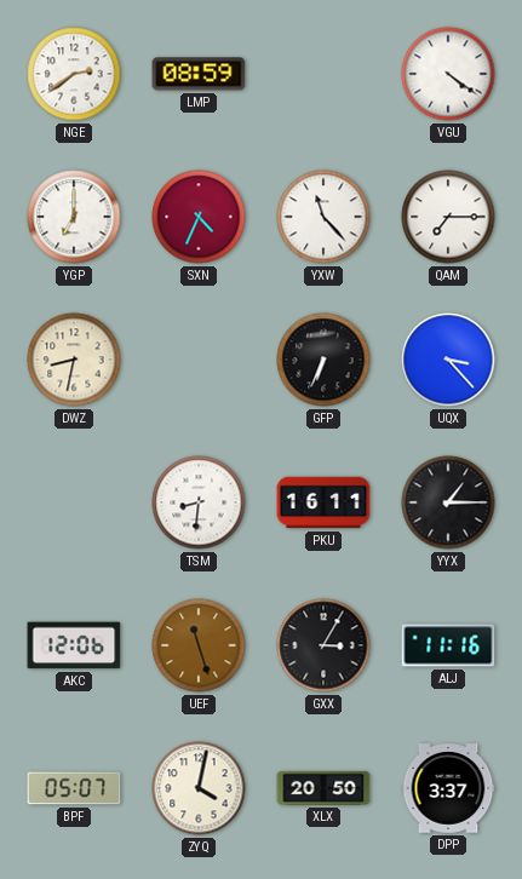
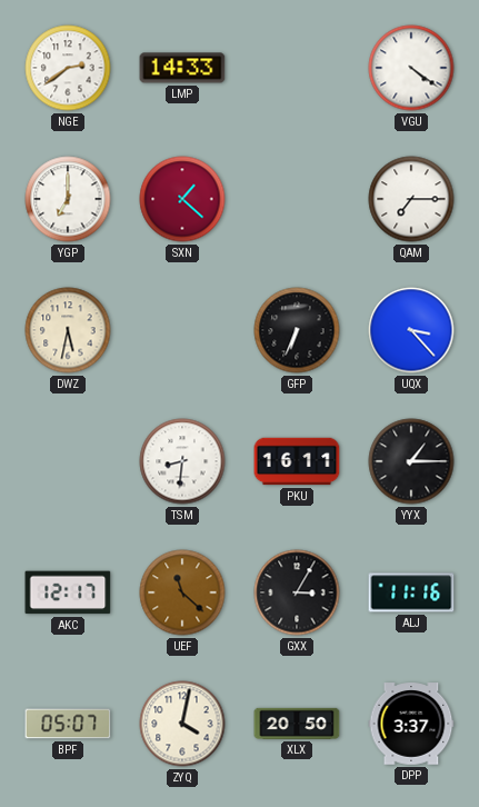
LMP: 08:59 -> 14:33
SXN: 4:34 -> 1:22
YXW: 11:23 -> none
DWZ: 8:32 -> 5:32
AKC: 12:06 -> 12:17
UEF: 11:27 -> 11:22
